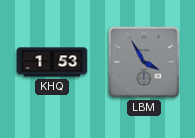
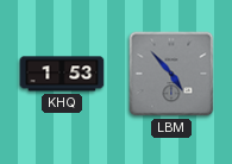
LBM: 3:55 -> 4:53
